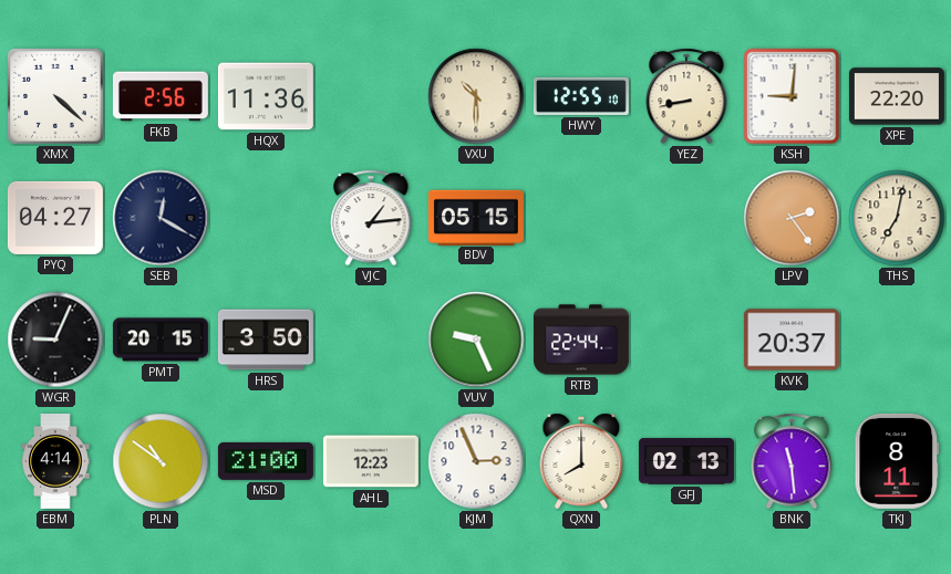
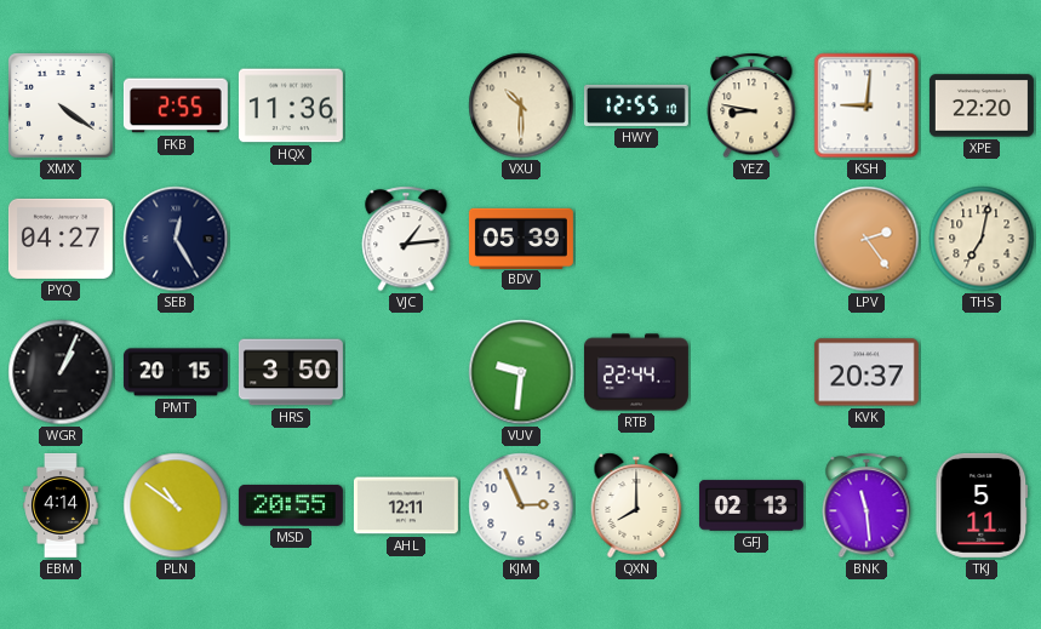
XMX: 4:22 -> 4:21
FKB: 2:56 -> 2:55
YEZ: 8:43 -> 8:47
SEB: 12:20 -> 12:25
BDV: 05:15 -> 05:39
WGR: 9:04 -> 1:04
VUV: 9:26 -> 9:31
MSD: 21:00 -> 20:55
AHL: 12:23 -> 12:11
TKJ: 8:11 -> 5:11
